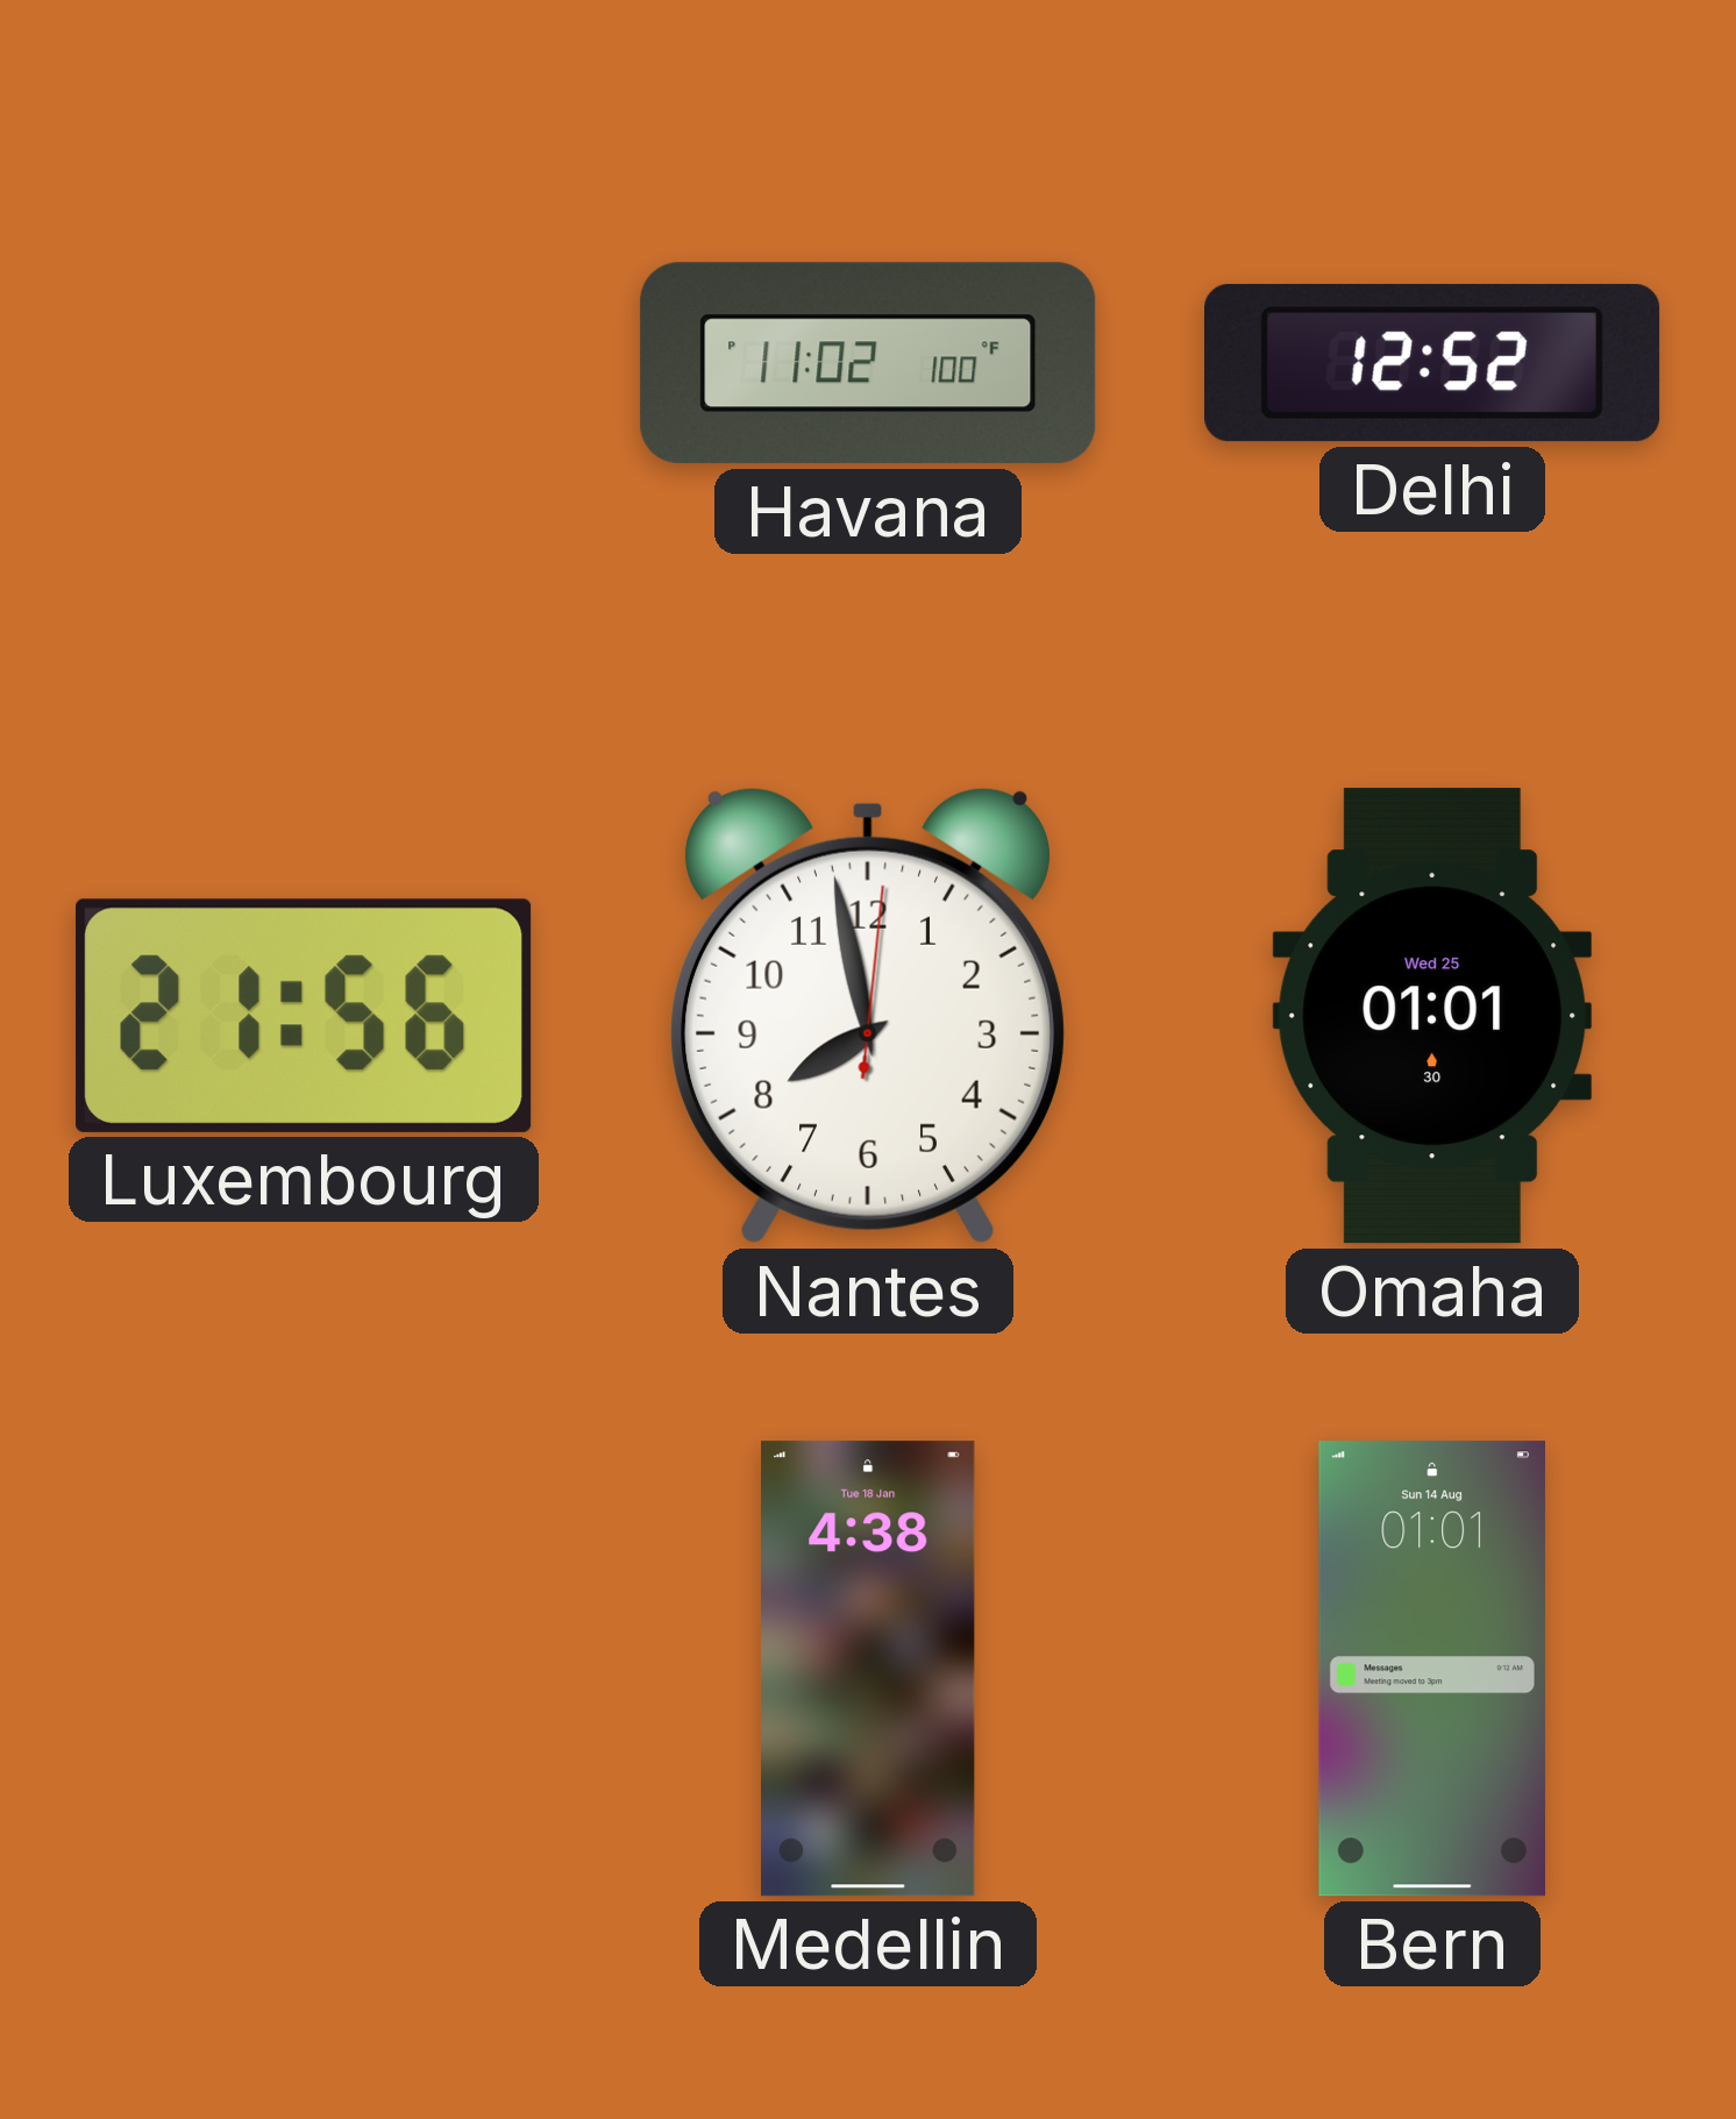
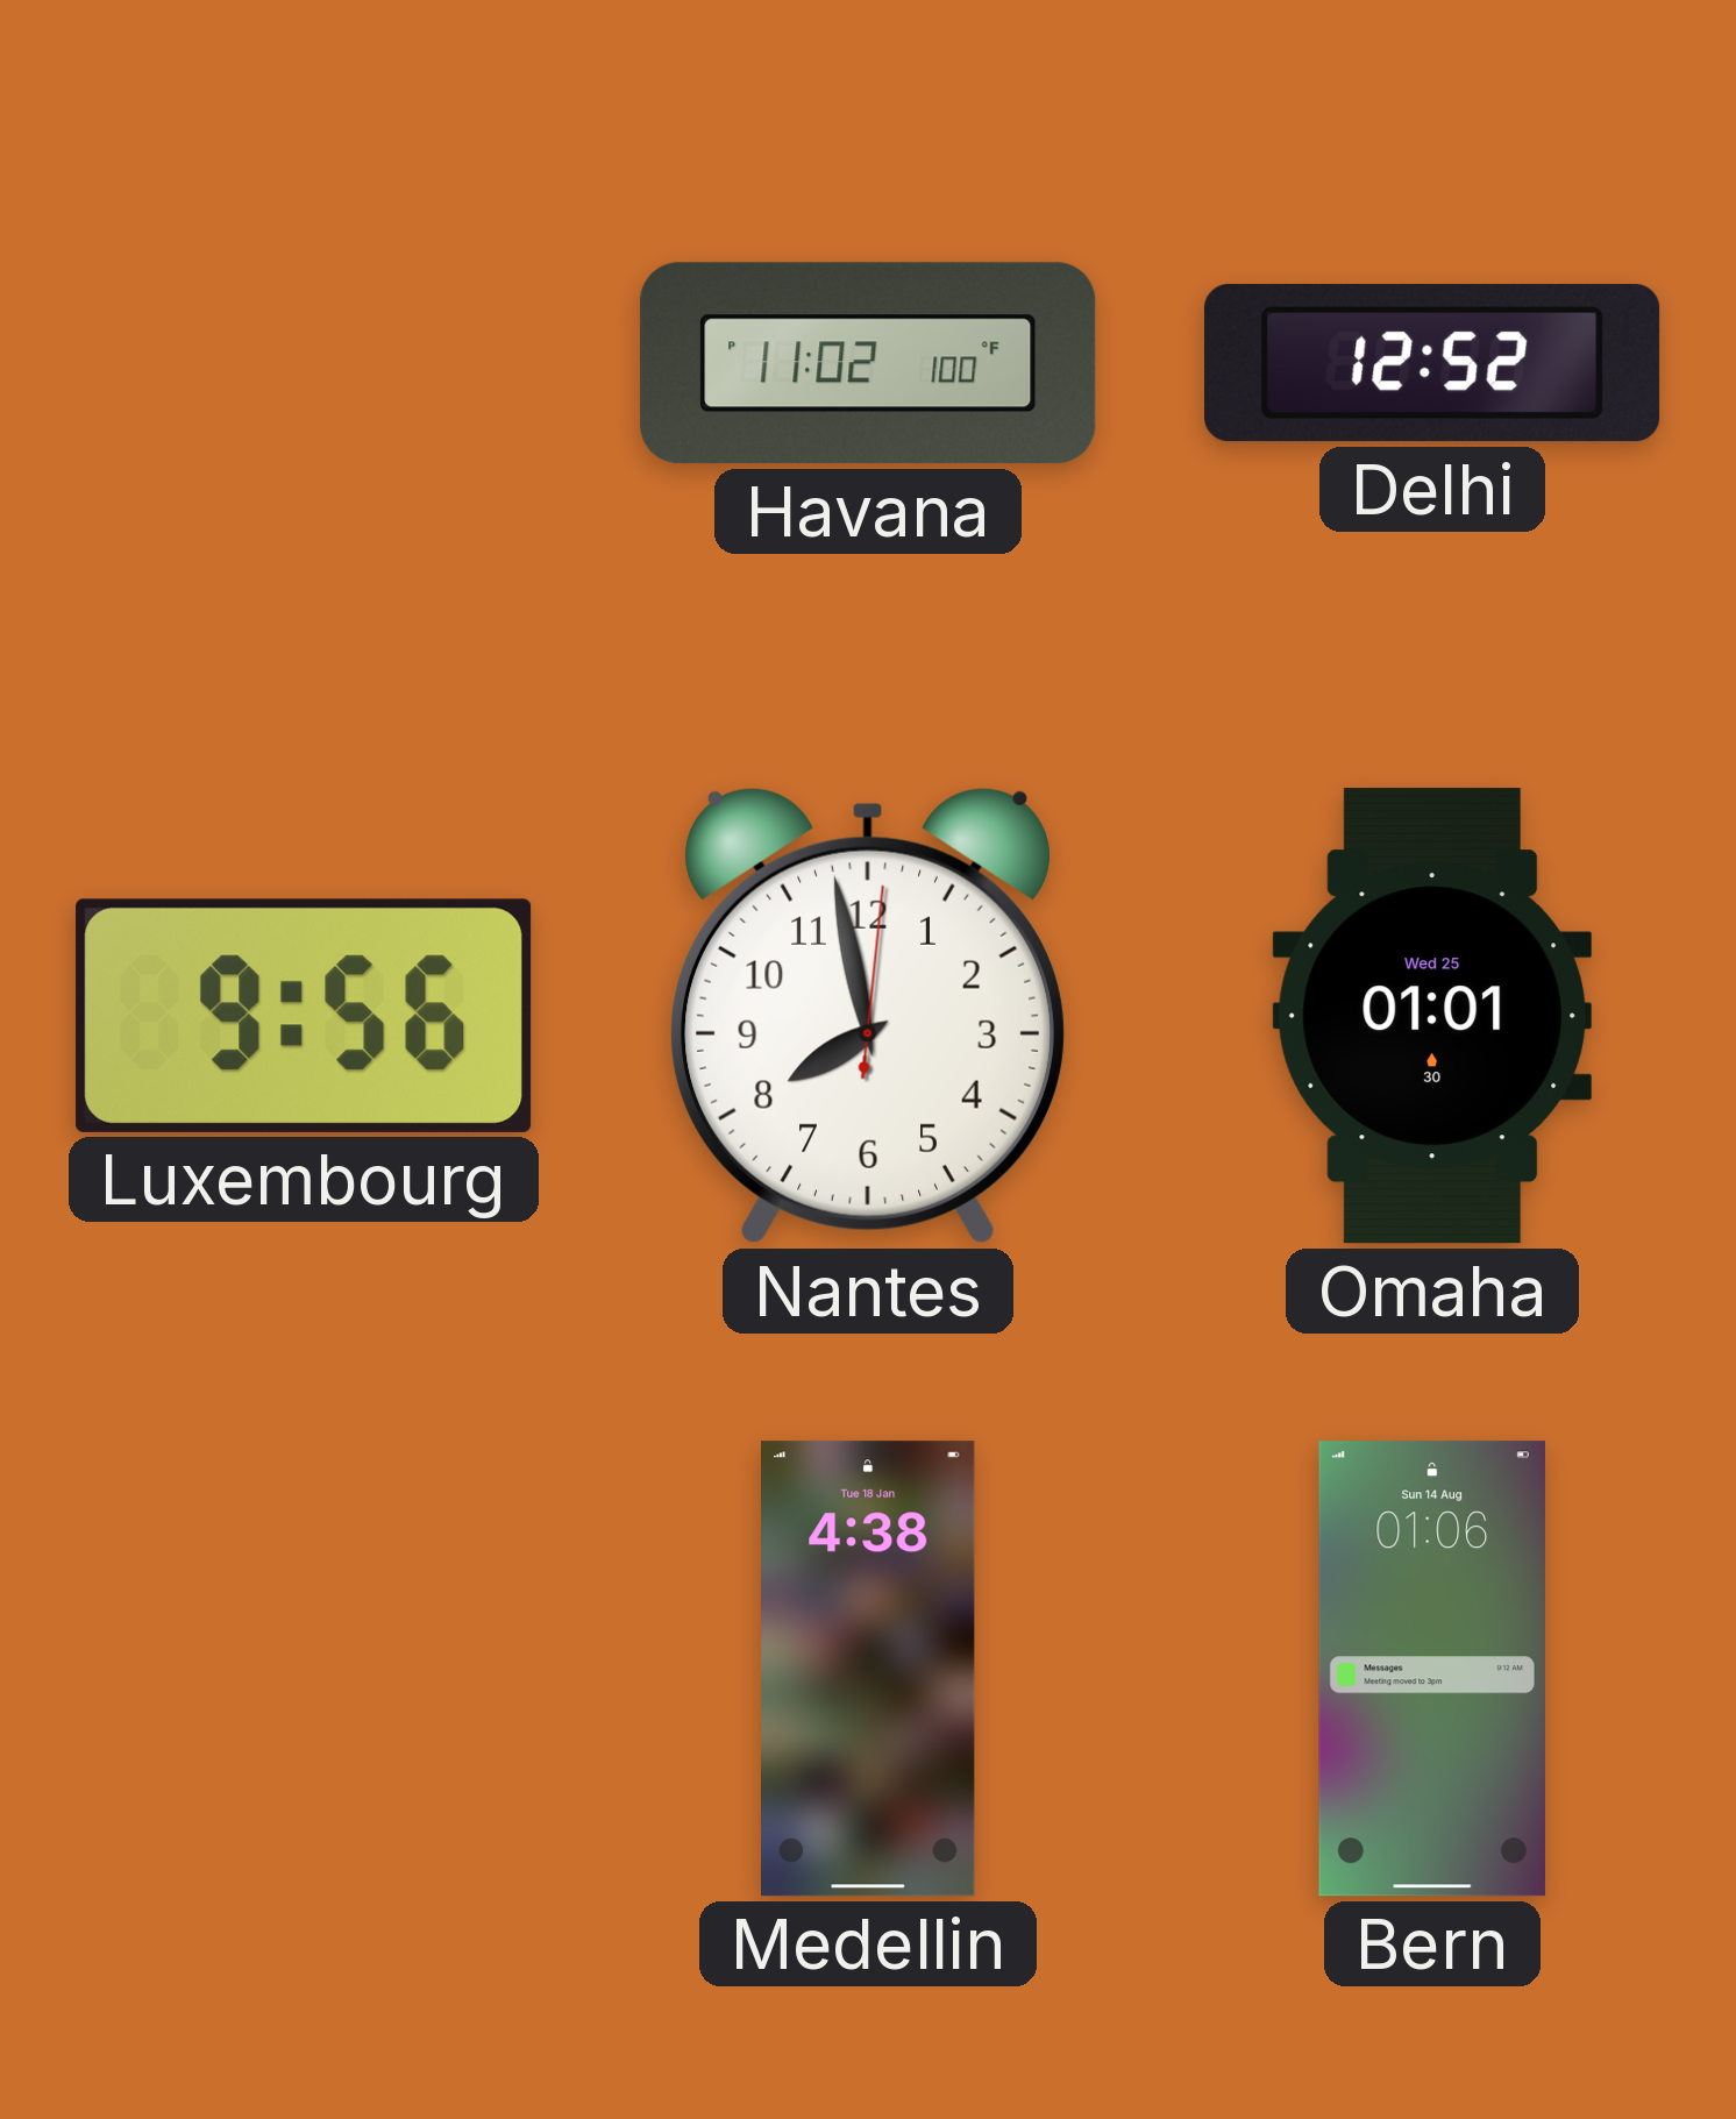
Luxembourg: 21:56 -> 9:56
Bern: 01:01 -> 01:06
